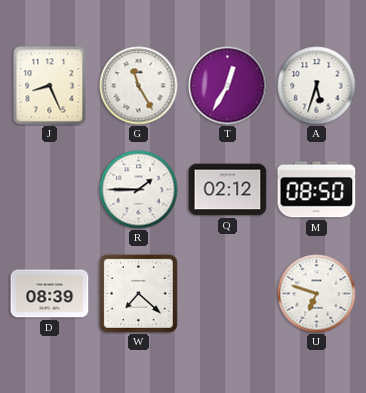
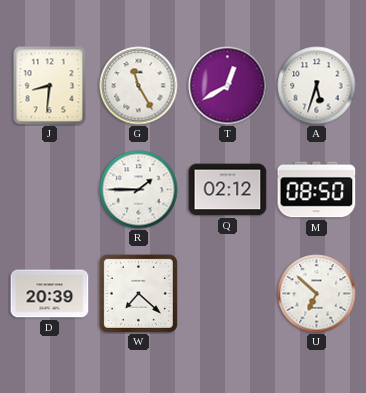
J: 8:26 -> 8:31
T: 12:35 -> 12:40
D: 08:39 -> 20:39
U: 6:48 -> 6:52
